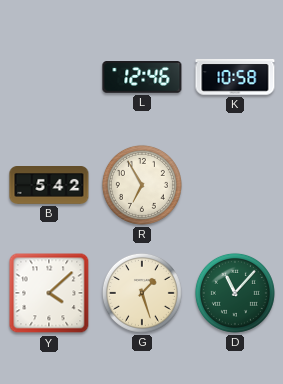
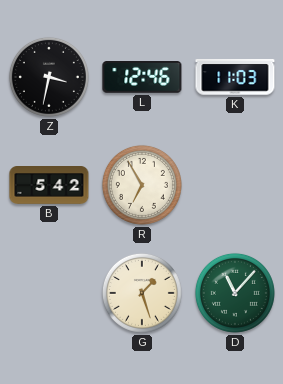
Z: none -> 3:32
K: 10:58 -> 11:03
Y: 4:08 -> none
